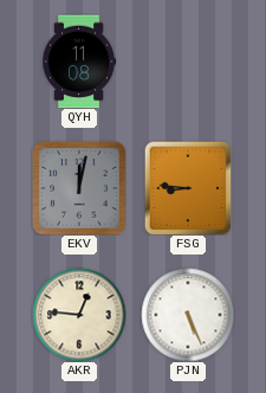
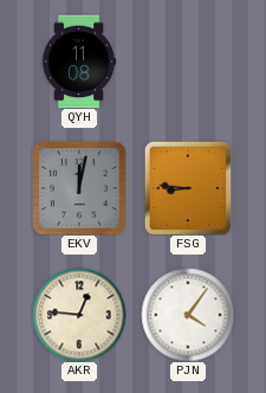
PJN: 5:26 -> 4:06
